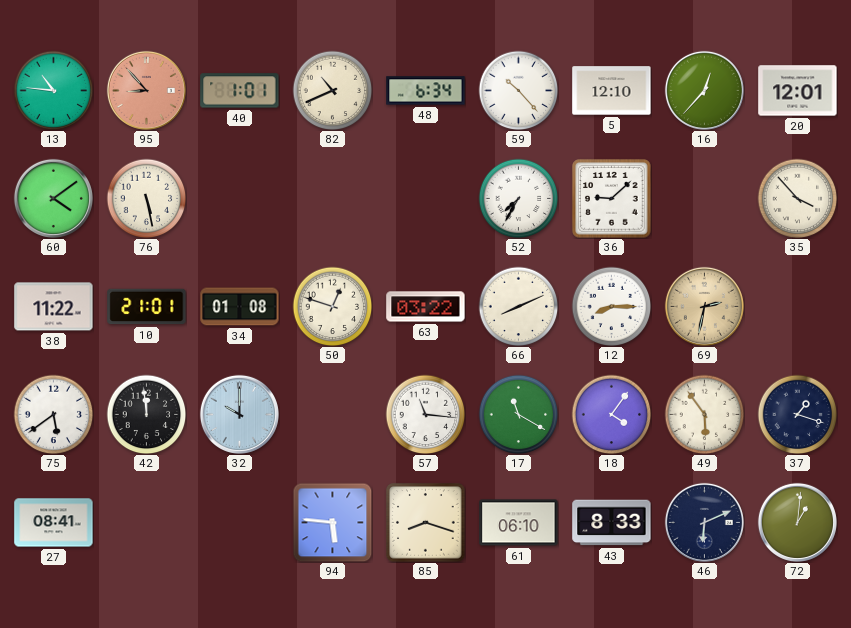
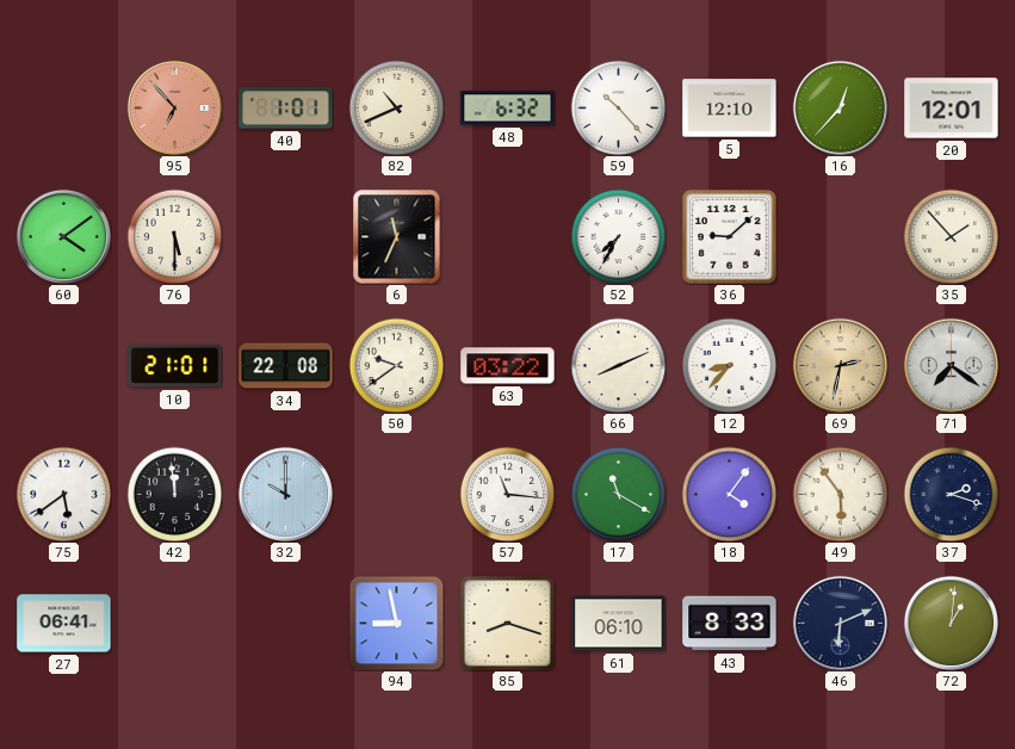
13: 10:46 -> none
95: 8:53 -> 6:53
48: 6:34 -> 6:32
76: 5:28 -> 5:30
6: none -> 11:34
35: 3:53 -> 1:53
38: 11:22 -> none
34: 01:08 -> 22:08
50: 12:48 -> 9:39
12: 8:15 -> 8:37
71: none -> 7:21
37: 1:18 -> 2:18
27: 08:41 -> 06:41
94: 5:46 -> 8:58
